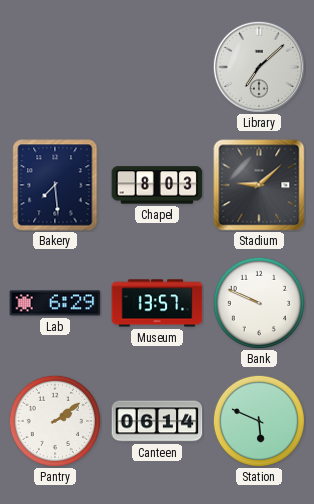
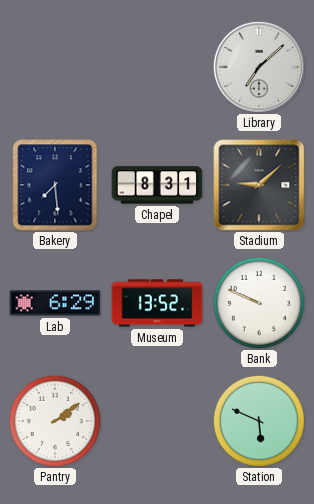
Chapel: 8:03 -> 8:31
Museum: 13:57 -> 13:52
Canteen: 06:14 -> none
